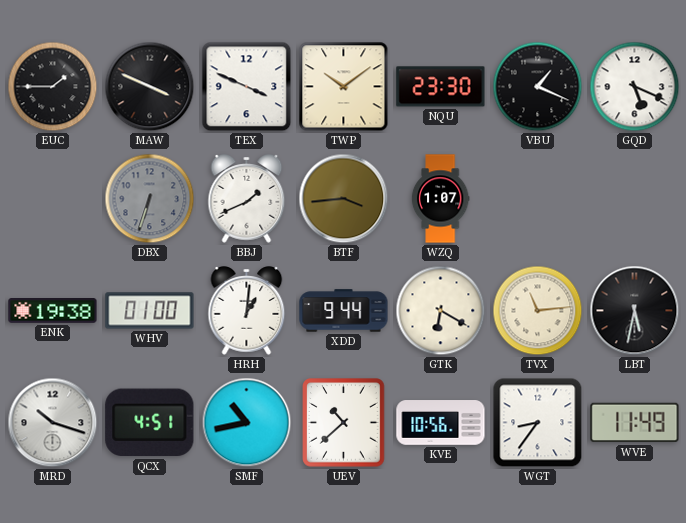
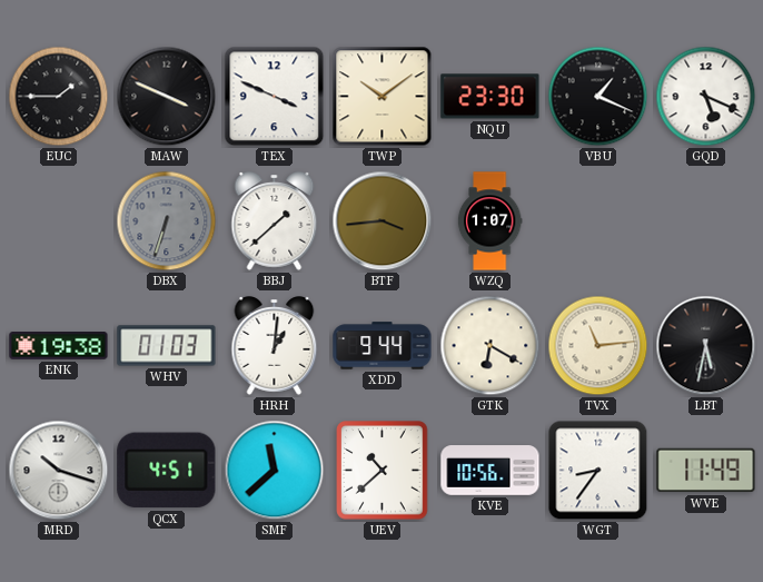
BBJ: 1:41 -> 1:38
WHV: 01:00 -> 01:03
SMF: 10:43 -> 11:38
